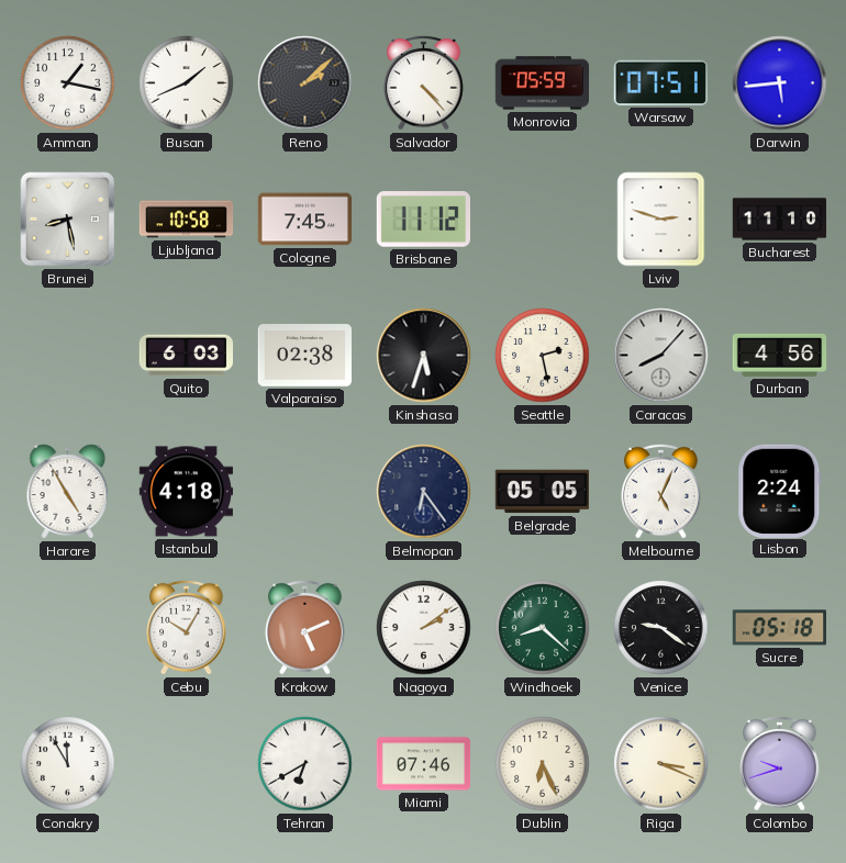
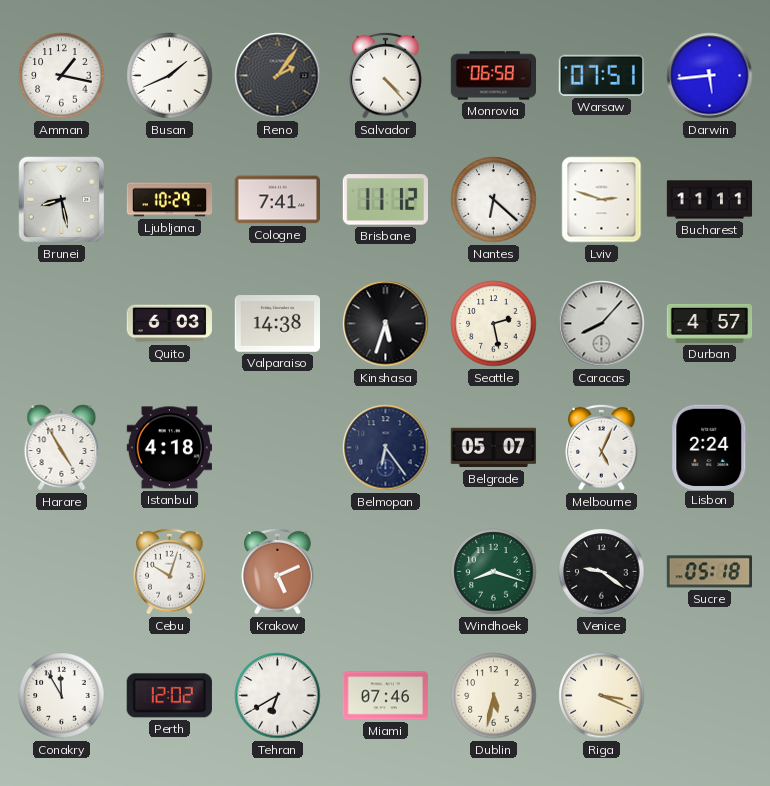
Reno: 2:08 -> 2:06
Monrovia: 05:59 -> 06:58
Ljubljana: 10:58 -> 10:29
Cologne: 7:45 -> 7:41
Nantes: none -> 6:22
Bucharest: 11:10 -> 11:11
Valparaiso: 02:38 -> 14:38
Durban: 4:56 -> 4:57
Belgrade: 05:05 -> 05:07
Cebu: 10:05 -> 10:03
Nagoya: 2:09 -> none
Windhoek: 8:22 -> 8:18
Perth: none -> 12:02
Dublin: 6:26 -> 5:32
Colombo: 9:42 -> none
